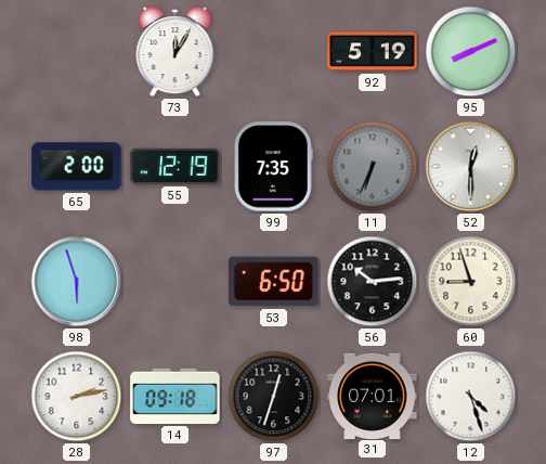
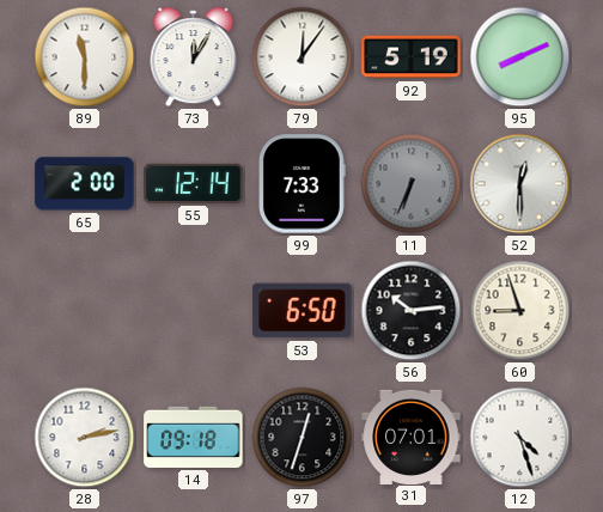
89: none -> 11:30
79: none -> 12:06
55: 12:19 -> 12:14
99: 7:35 -> 7:33
98: 5:57 -> none
